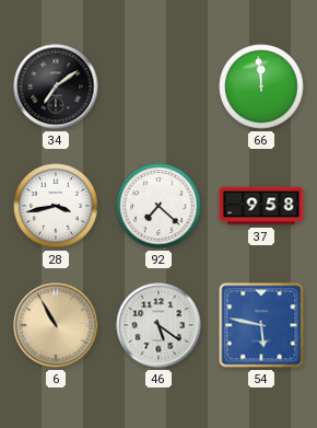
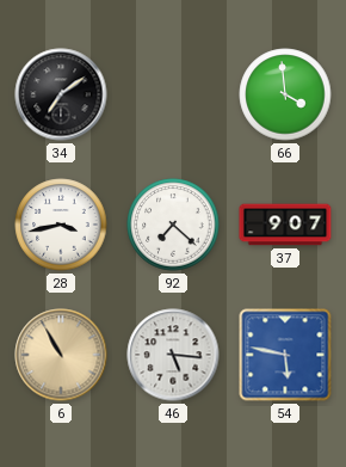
66: 11:59 -> 3:59
37: 9:58 -> 9:07
46: 5:21 -> 5:16
